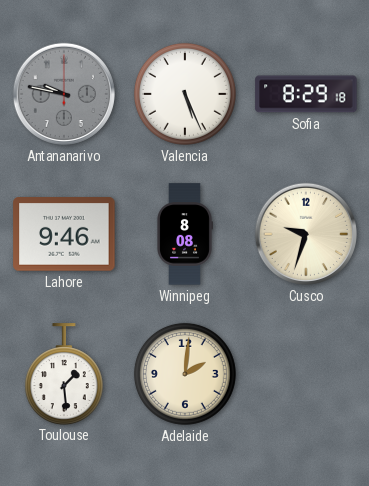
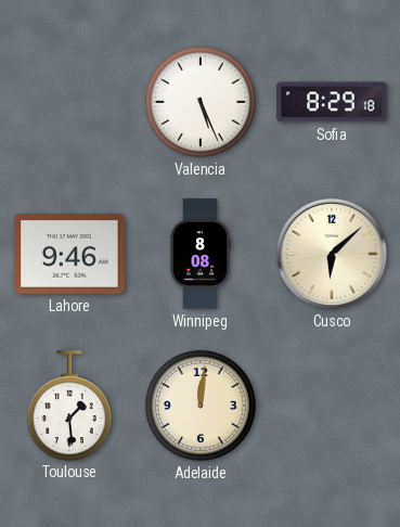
Antananarivo: 9:47 -> none
Cusco: 9:33 -> 6:08
Adelaide: 2:01 -> 12:01
